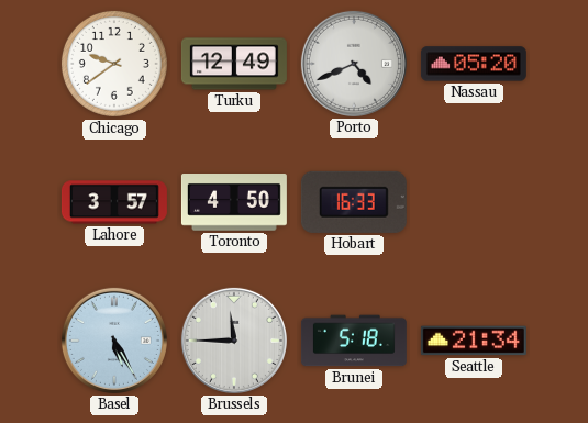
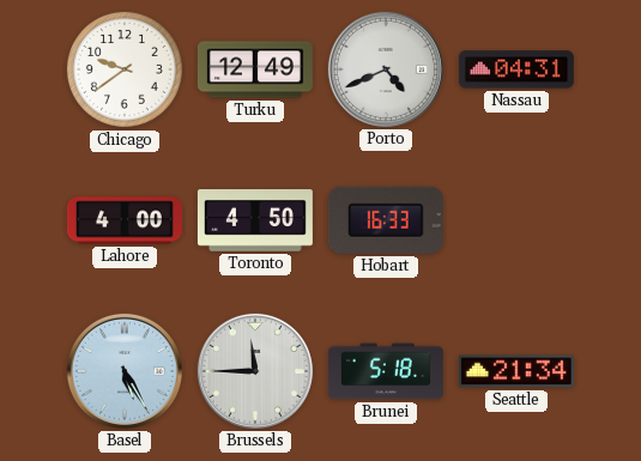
Nassau: 05:20 -> 04:31
Lahore: 3:57 -> 4:00
